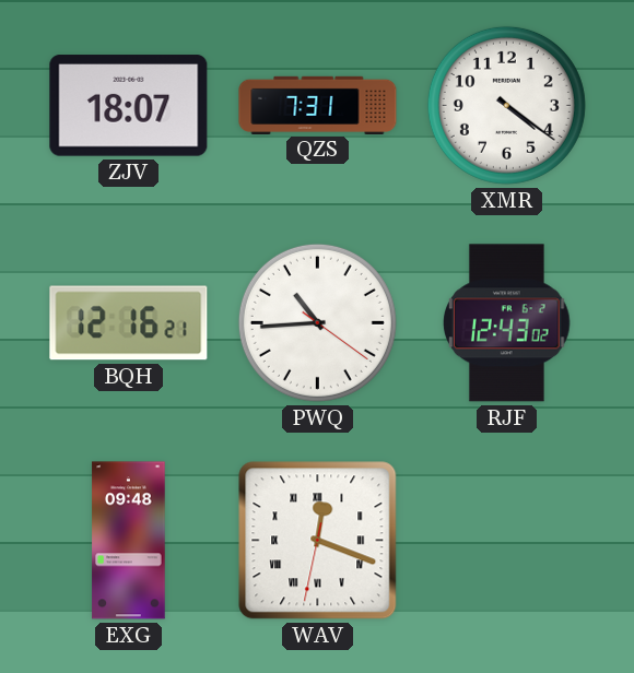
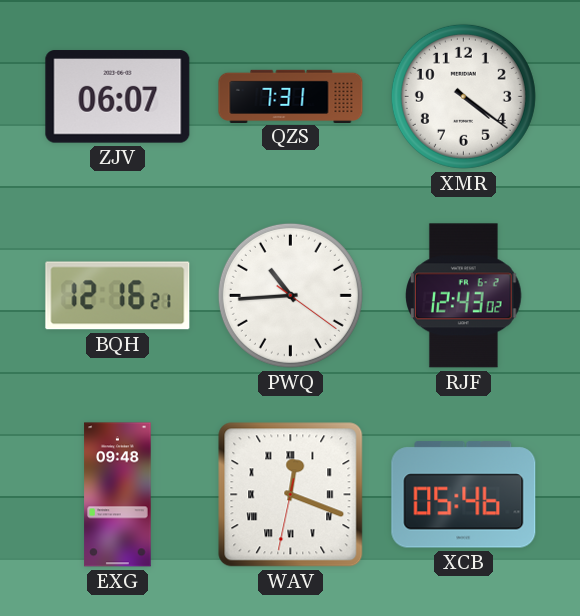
ZJV: 18:07 -> 06:07
XCB: none -> 05:46
